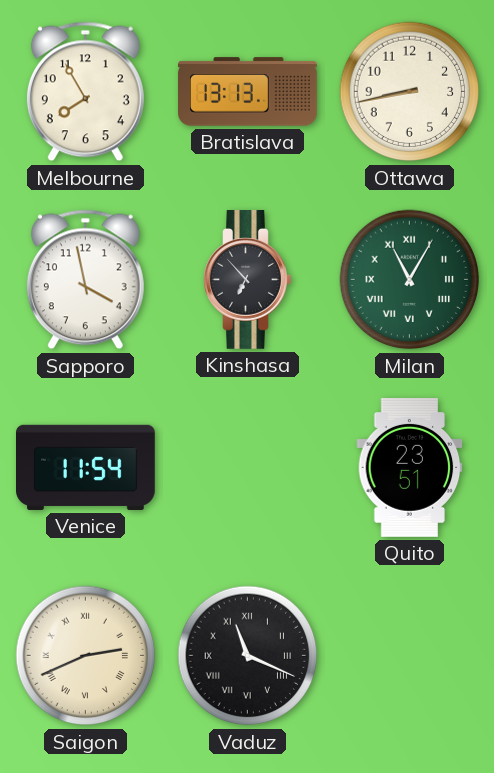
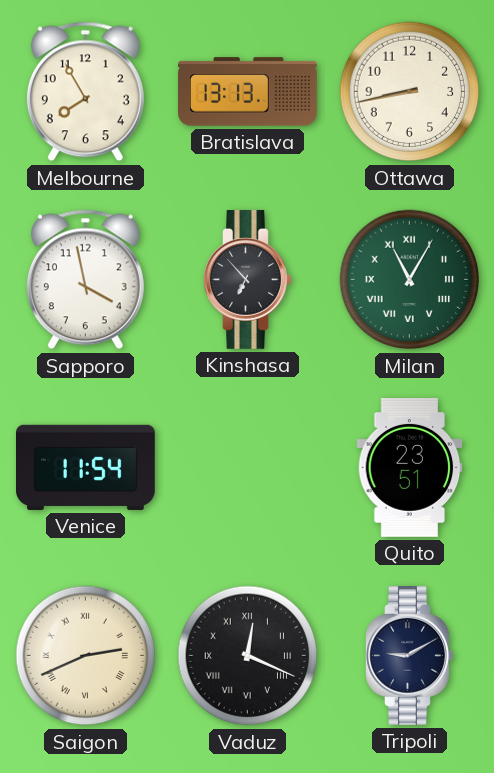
Vaduz: 11:19 -> 12:19
Tripoli: none -> 9:10
